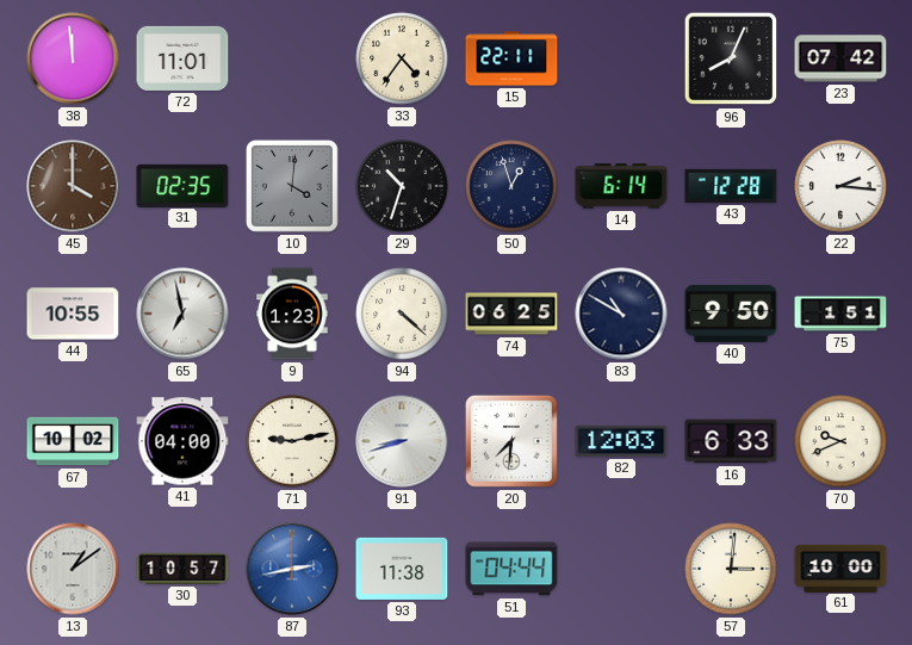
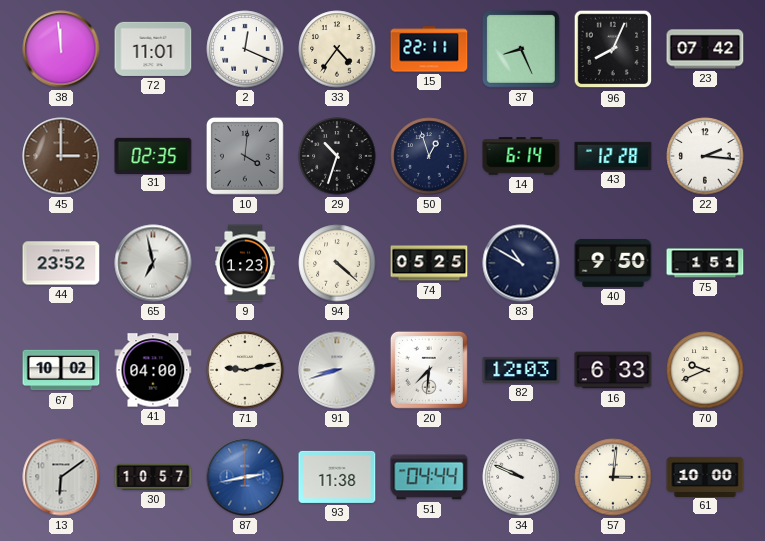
2: none -> 12:19
37: none -> 8:26
45: 4:00 -> 3:00
44: 10:55 -> 23:52
74: 06:25 -> 05:25
13: 1:09 -> 6:09
34: none -> 9:49
